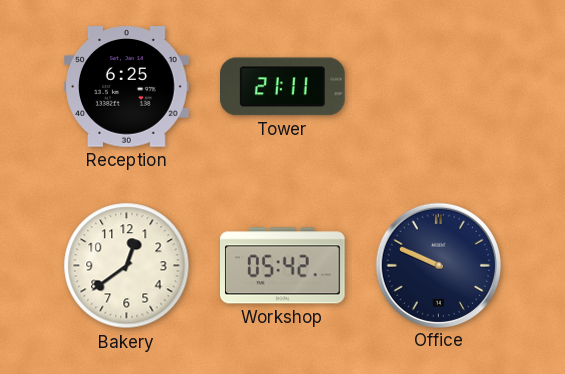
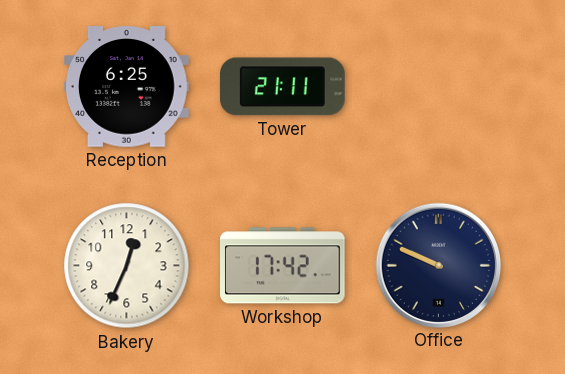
Bakery: 12:39 -> 12:34
Workshop: 05:42 -> 17:42
